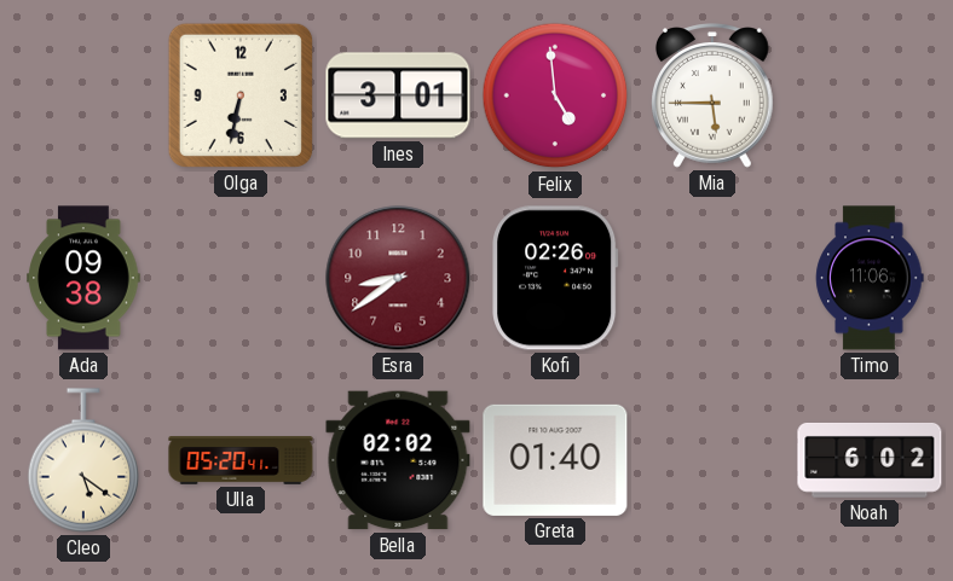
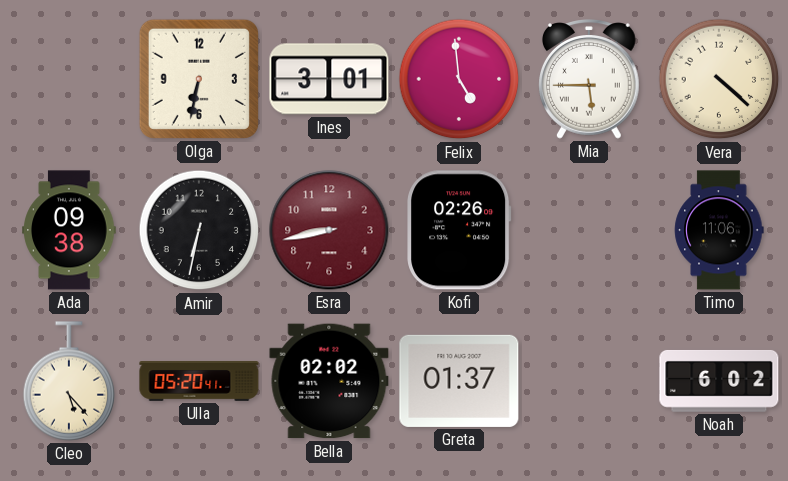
Vera: none -> 4:22
Amir: none -> 6:32
Esra: 8:39 -> 8:43
Cleo: 5:21 -> 5:23
Greta: 01:40 -> 01:37
